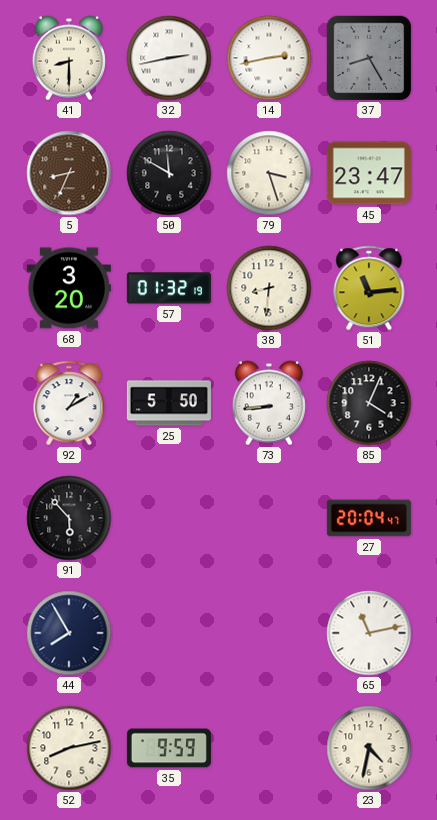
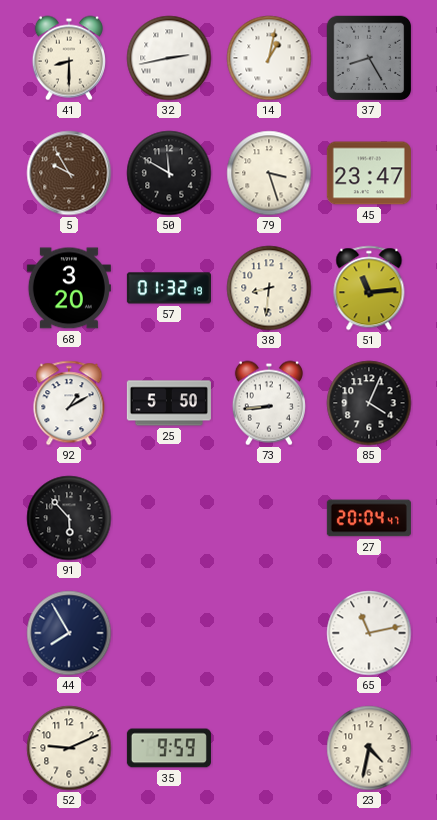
14: 2:43 -> 1:02
5: 8:34 -> 9:55
52: 8:13 -> 9:11
